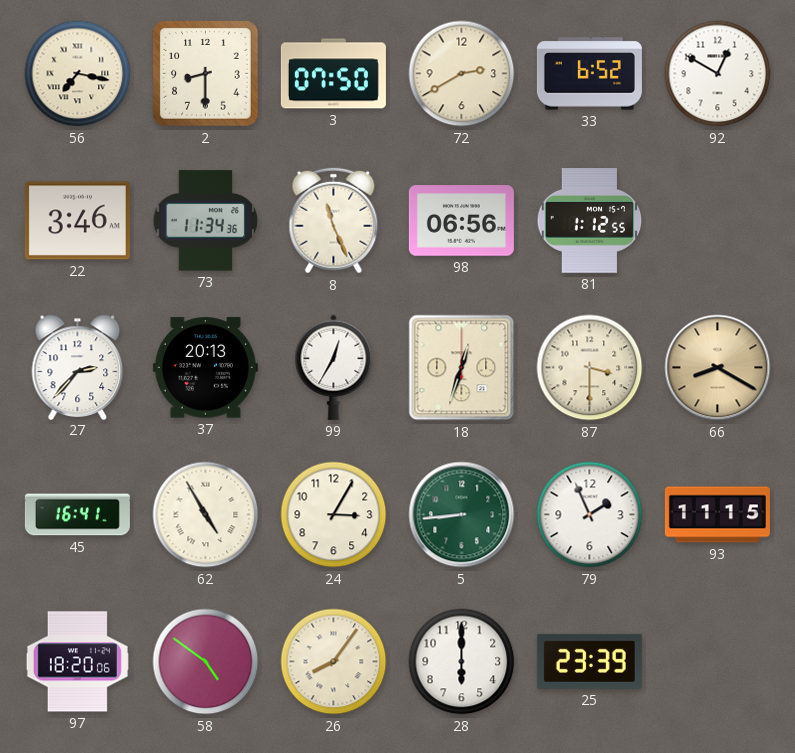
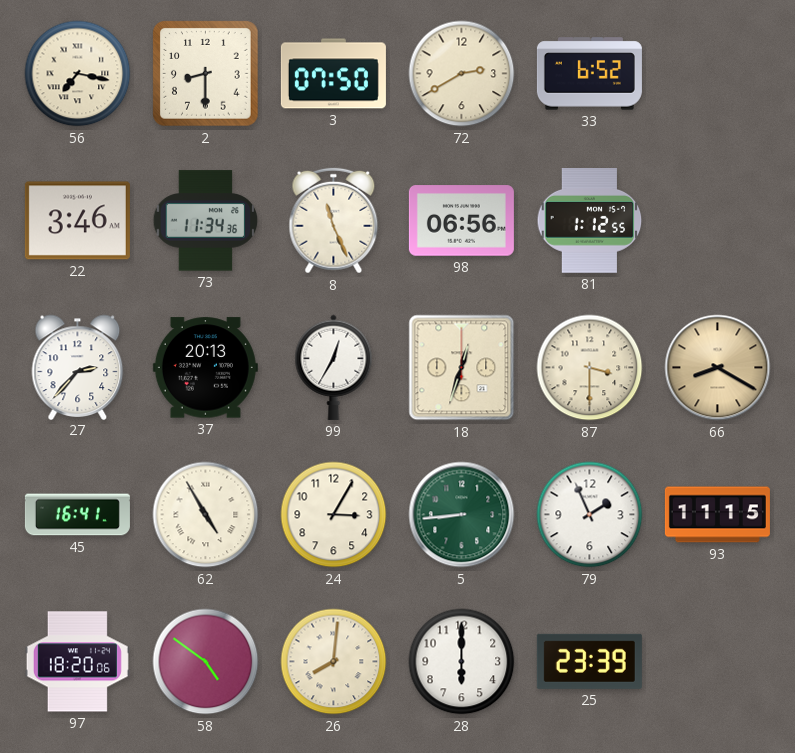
92: 12:50 -> none
26: 8:06 -> 8:01
